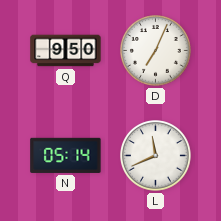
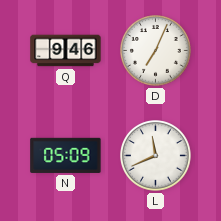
Q: 9:50 -> 9:46
N: 05:14 -> 05:09
